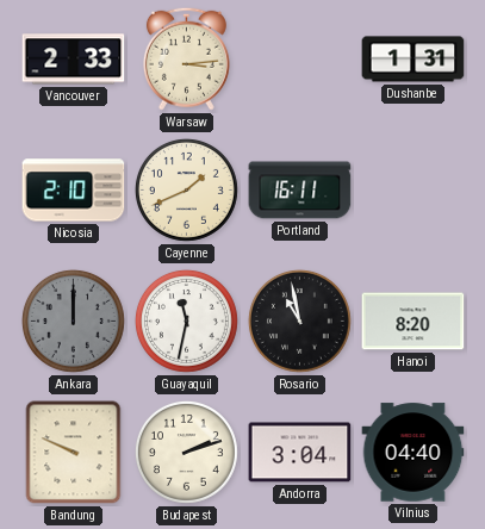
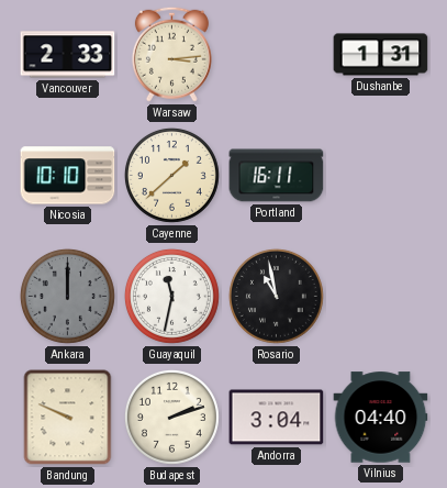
Nicosia: 2:10 -> 10:10
Cayenne: 1:41 -> 1:38
Hanoi: 8:20 -> none
